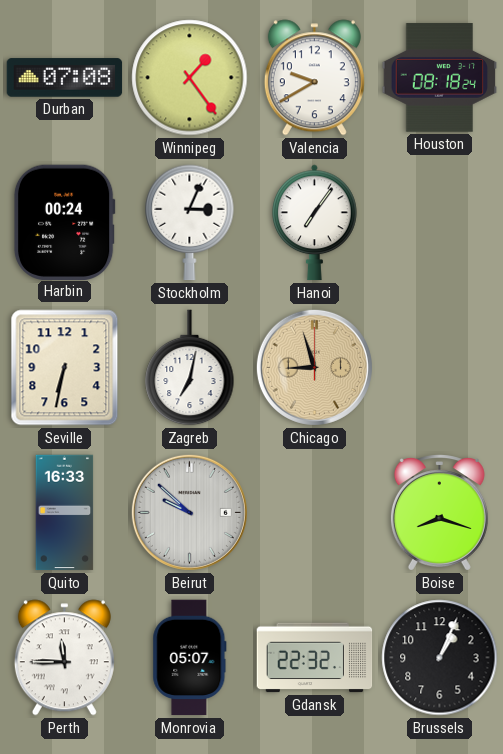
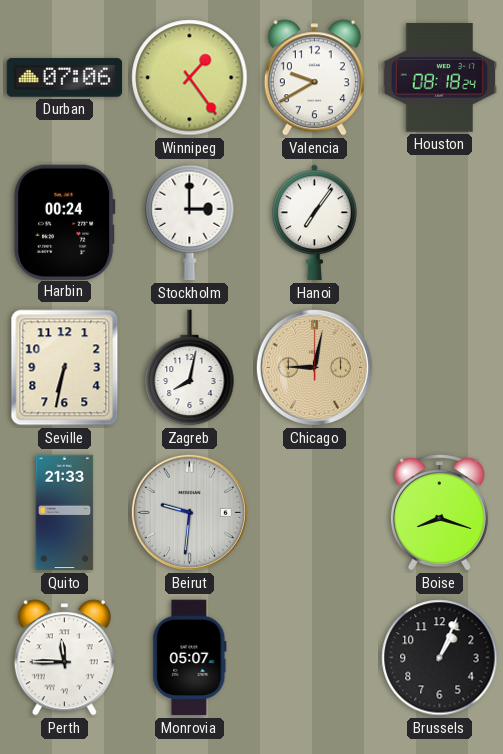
Durban: 07:08 -> 07:06
Stockholm: 3:04 -> 3:00
Zagreb: 7:02 -> 8:02
Chicago: 8:57 -> 9:02
Quito: 16:33 -> 21:33
Beirut: 9:52 -> 9:31
Gdansk: 22:32 -> none
